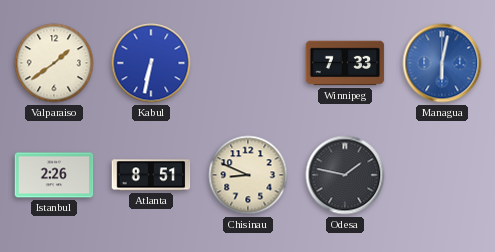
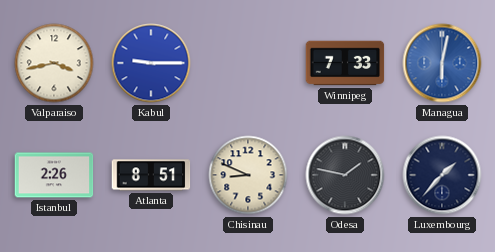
Valparaiso: 1:39 -> 3:43
Kabul: 6:32 -> 9:15
Luxembourg: none -> 1:37
